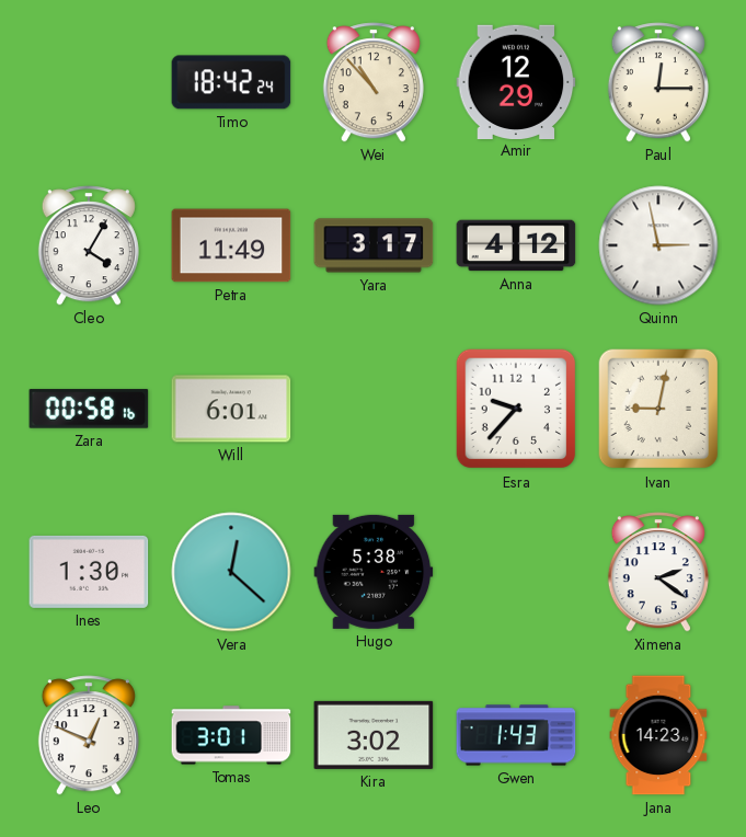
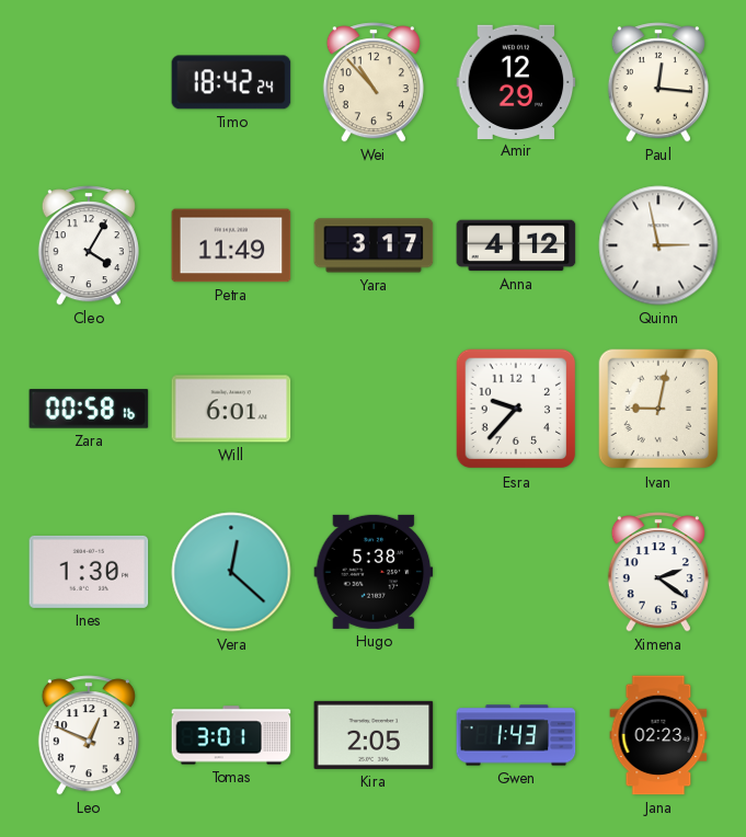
Paul: 12:15 -> 12:16
Kira: 3:02 -> 2:05
Jana: 14:23 -> 02:23
